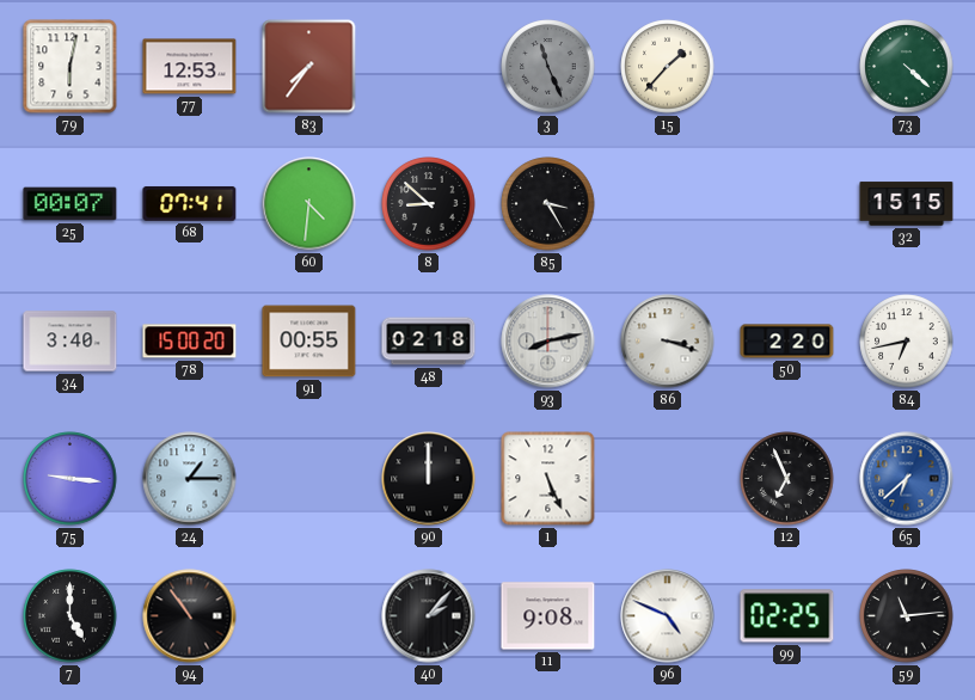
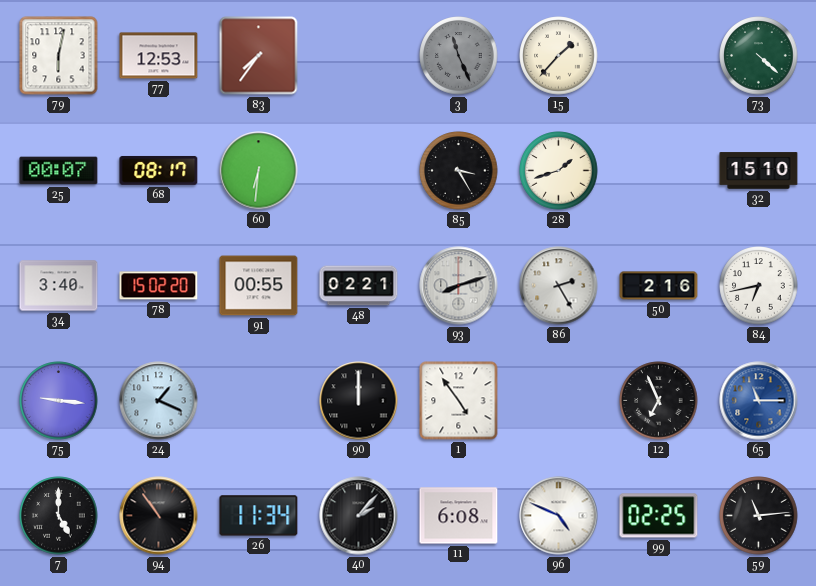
68: 07:41 -> 08:17
60: 4:31 -> 6:31
8: 8:52 -> none
28: none -> 1:42
32: 15:15 -> 15:10
78: 15:00 -> 15:02
48: 02:18 -> 02:21
93: 8:13 -> 8:12
86: 3:18 -> 2:25
50: 2:20 -> 2:16
24: 1:15 -> 1:19
1: 5:26 -> 4:54
65: 6:38 -> 11:15
26: none -> 11:34
11: 9:08 -> 6:08
